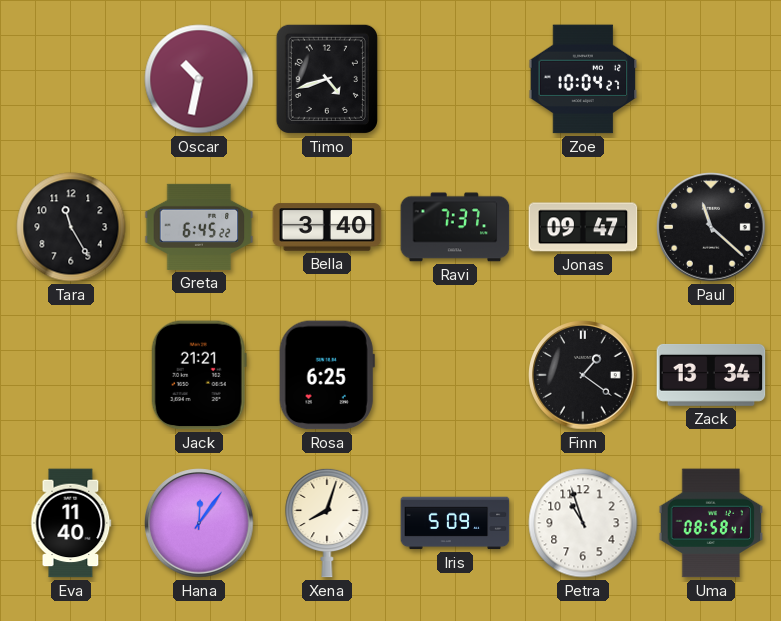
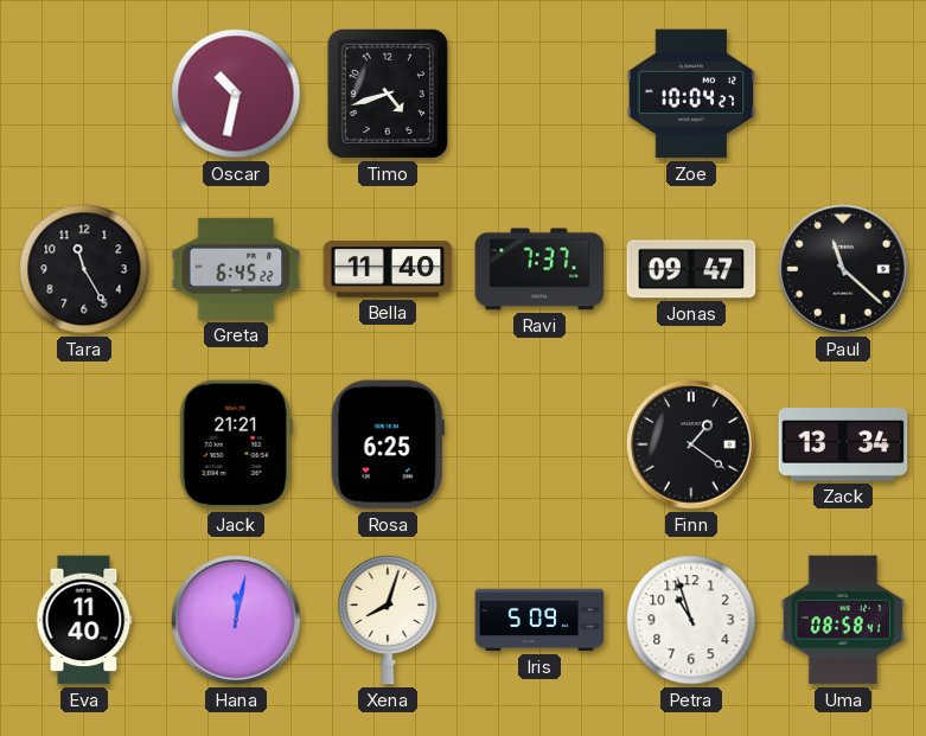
Bella: 3:40 -> 11:40
Hana: 12:06 -> 12:02
